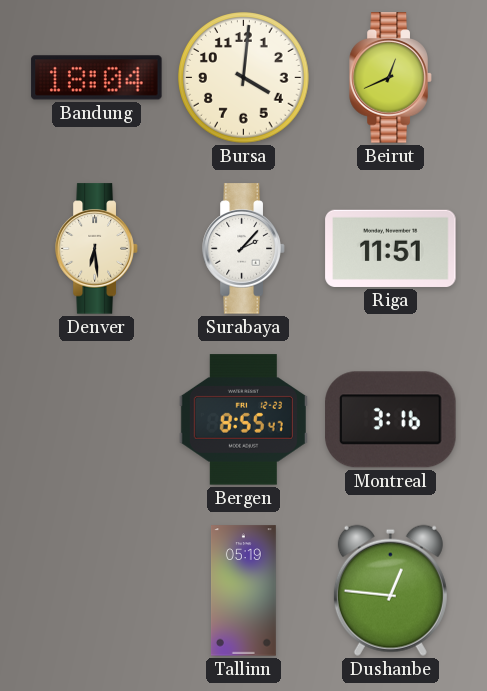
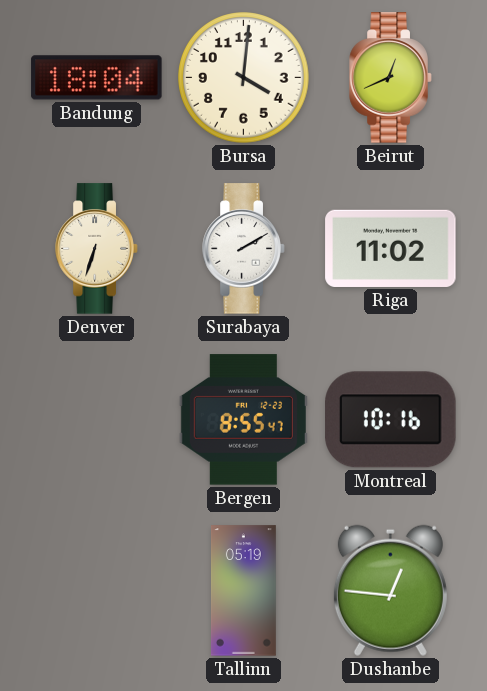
Denver: 6:29 -> 6:33
Surabaya: 2:07 -> 2:10
Riga: 11:51 -> 11:02
Montreal: 3:16 -> 10:16
